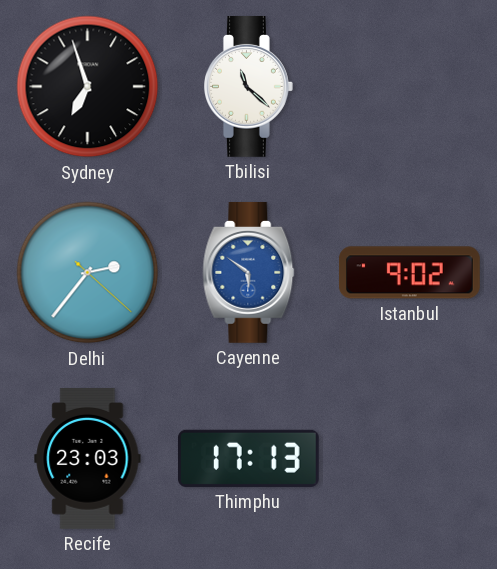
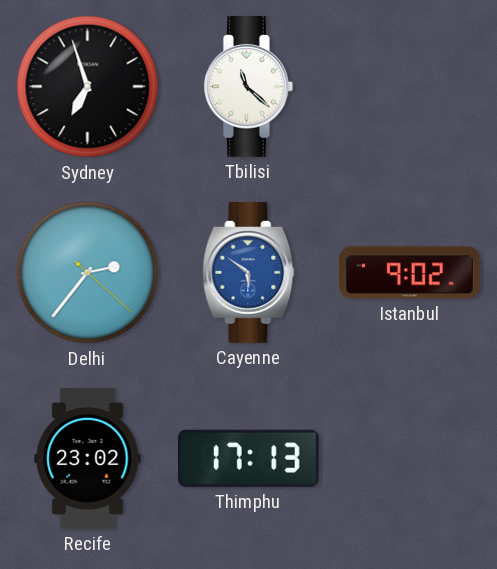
Recife: 23:03 -> 23:02
